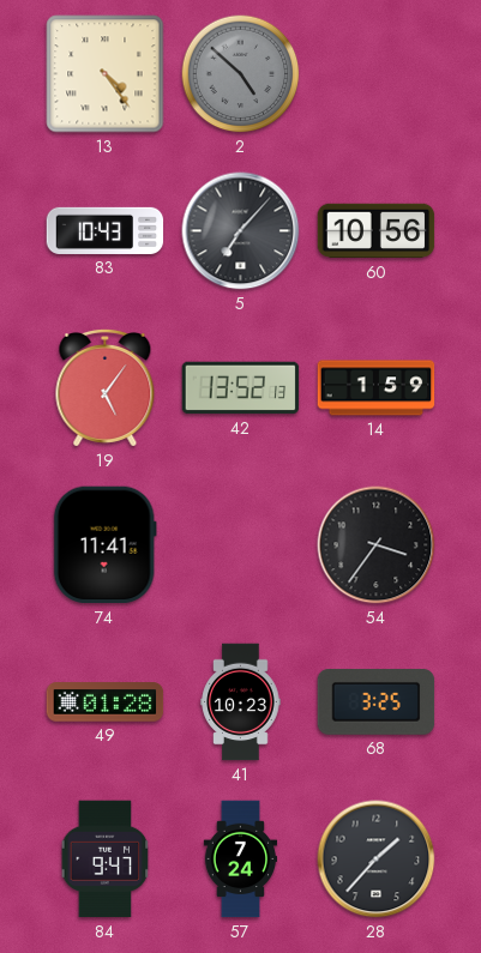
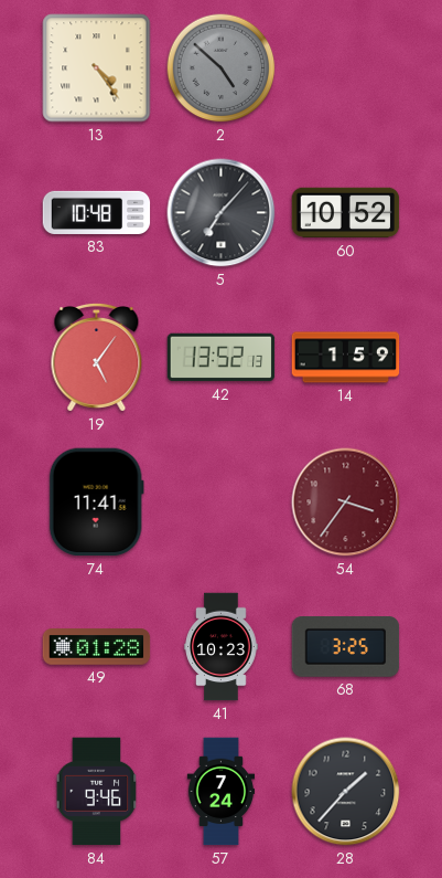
83: 10:43 -> 10:48
60: 10:56 -> 10:52
54 dial: black -> burgundy
84: 9:47 -> 9:46
